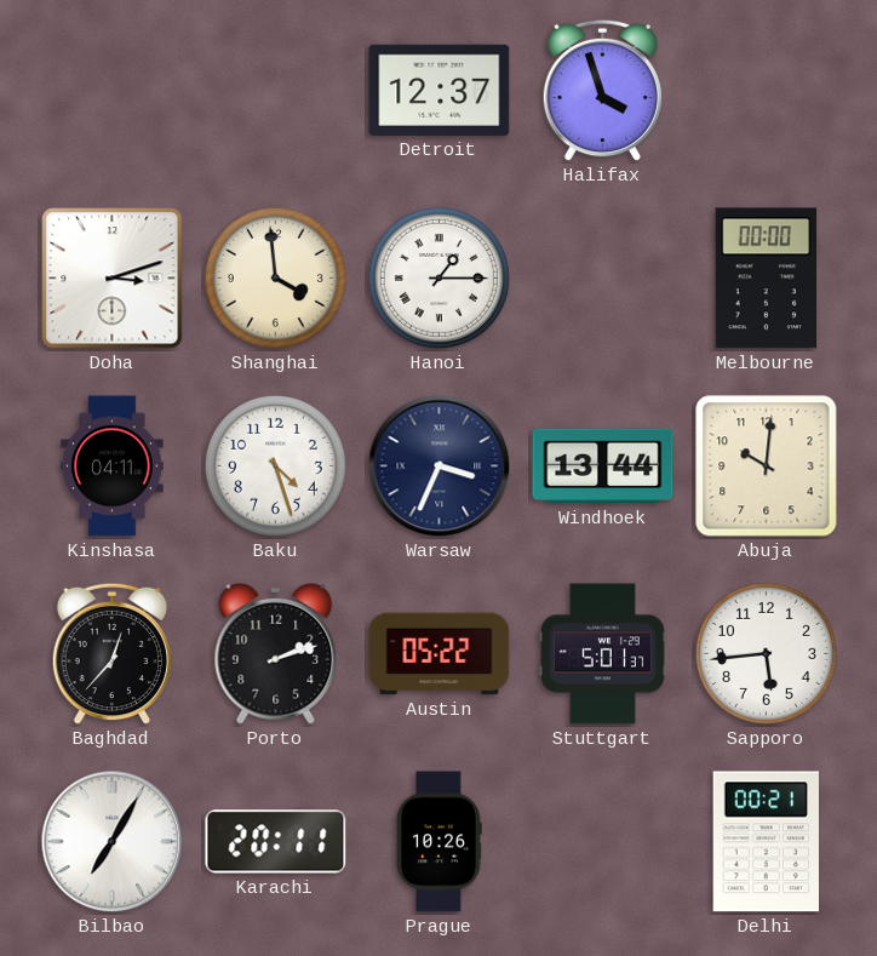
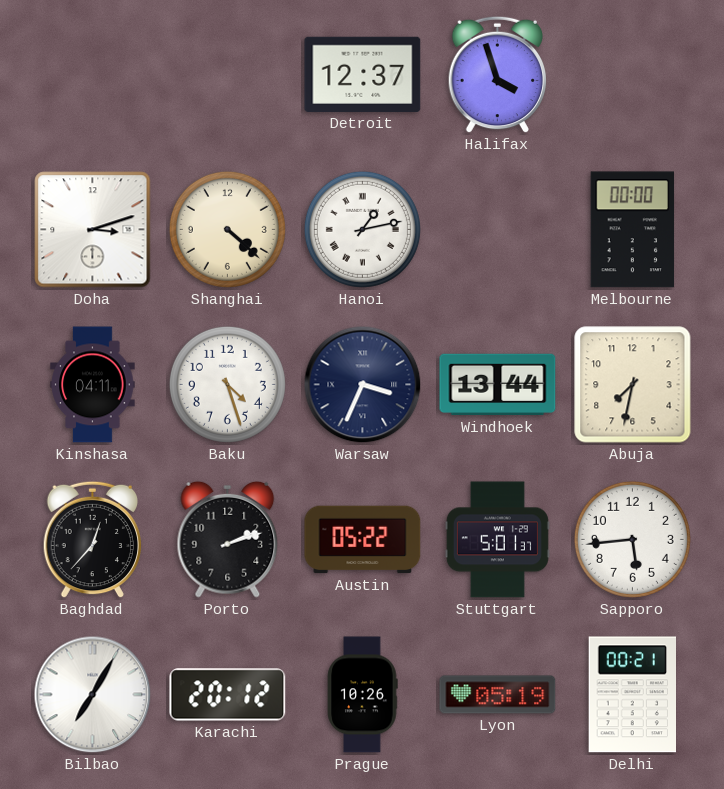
Shanghai: 3:59 -> 4:22
Hanoi: 1:15 -> 1:13
Abuja: 10:01 -> 7:32
Karachi: 20:11 -> 20:12
Lyon: none -> 05:19
